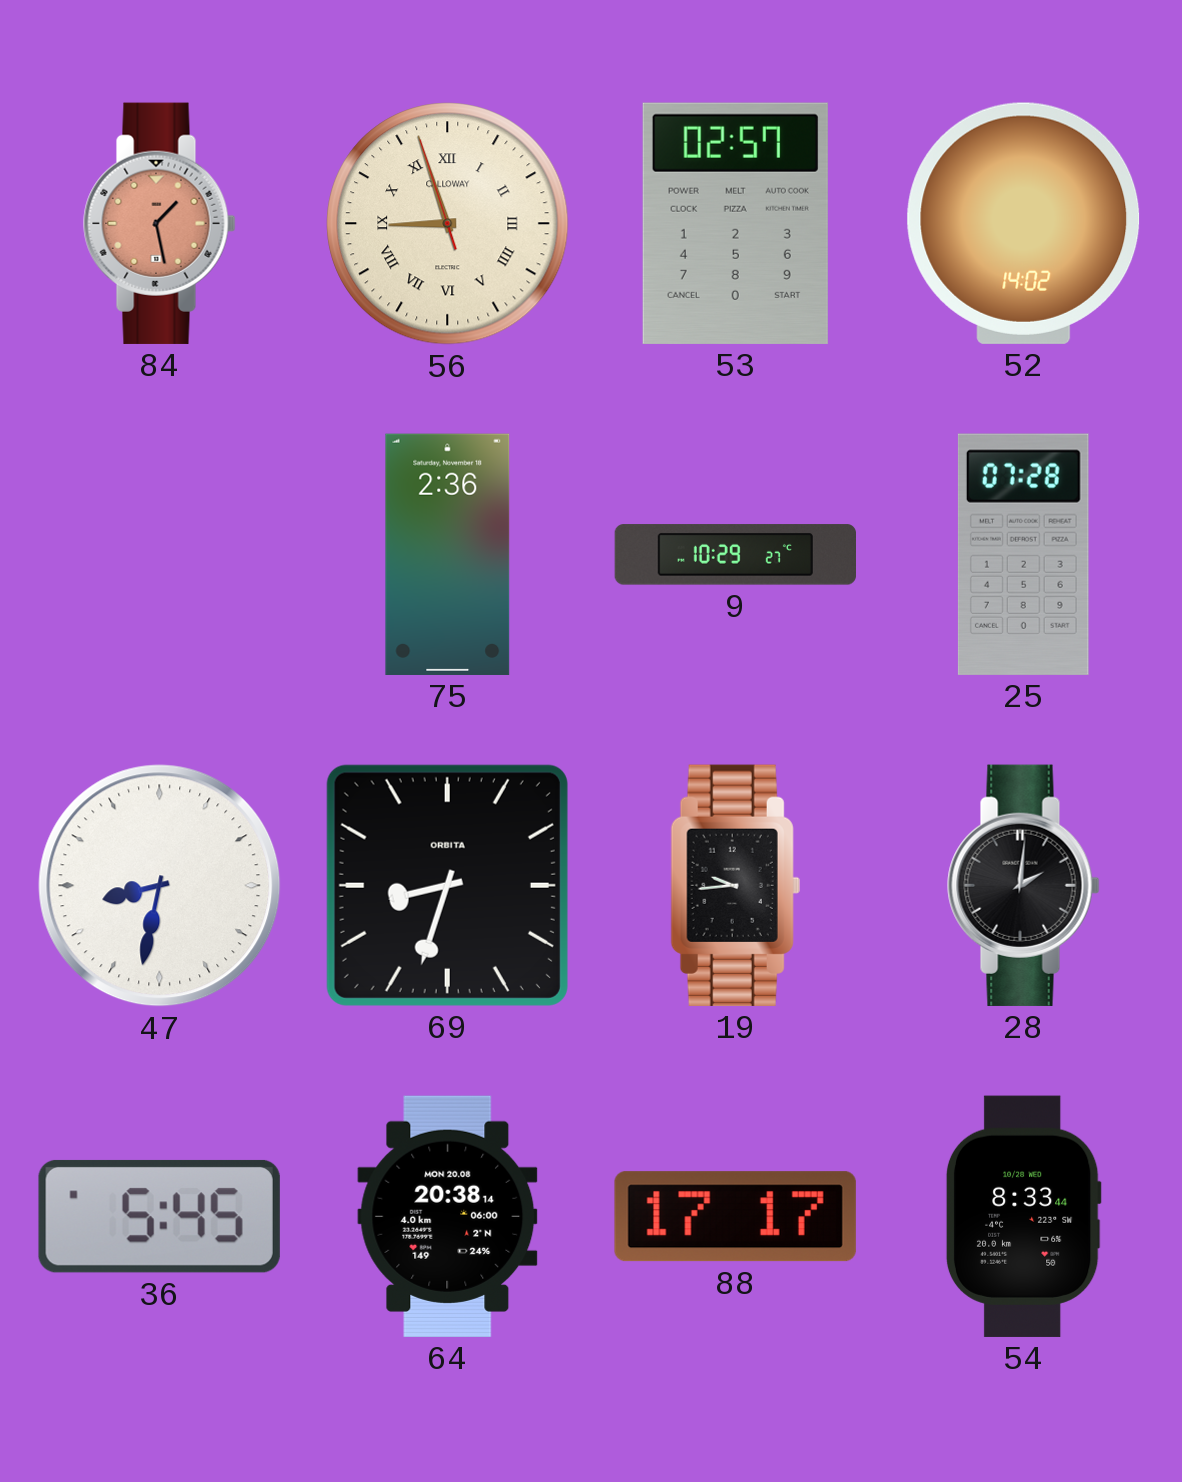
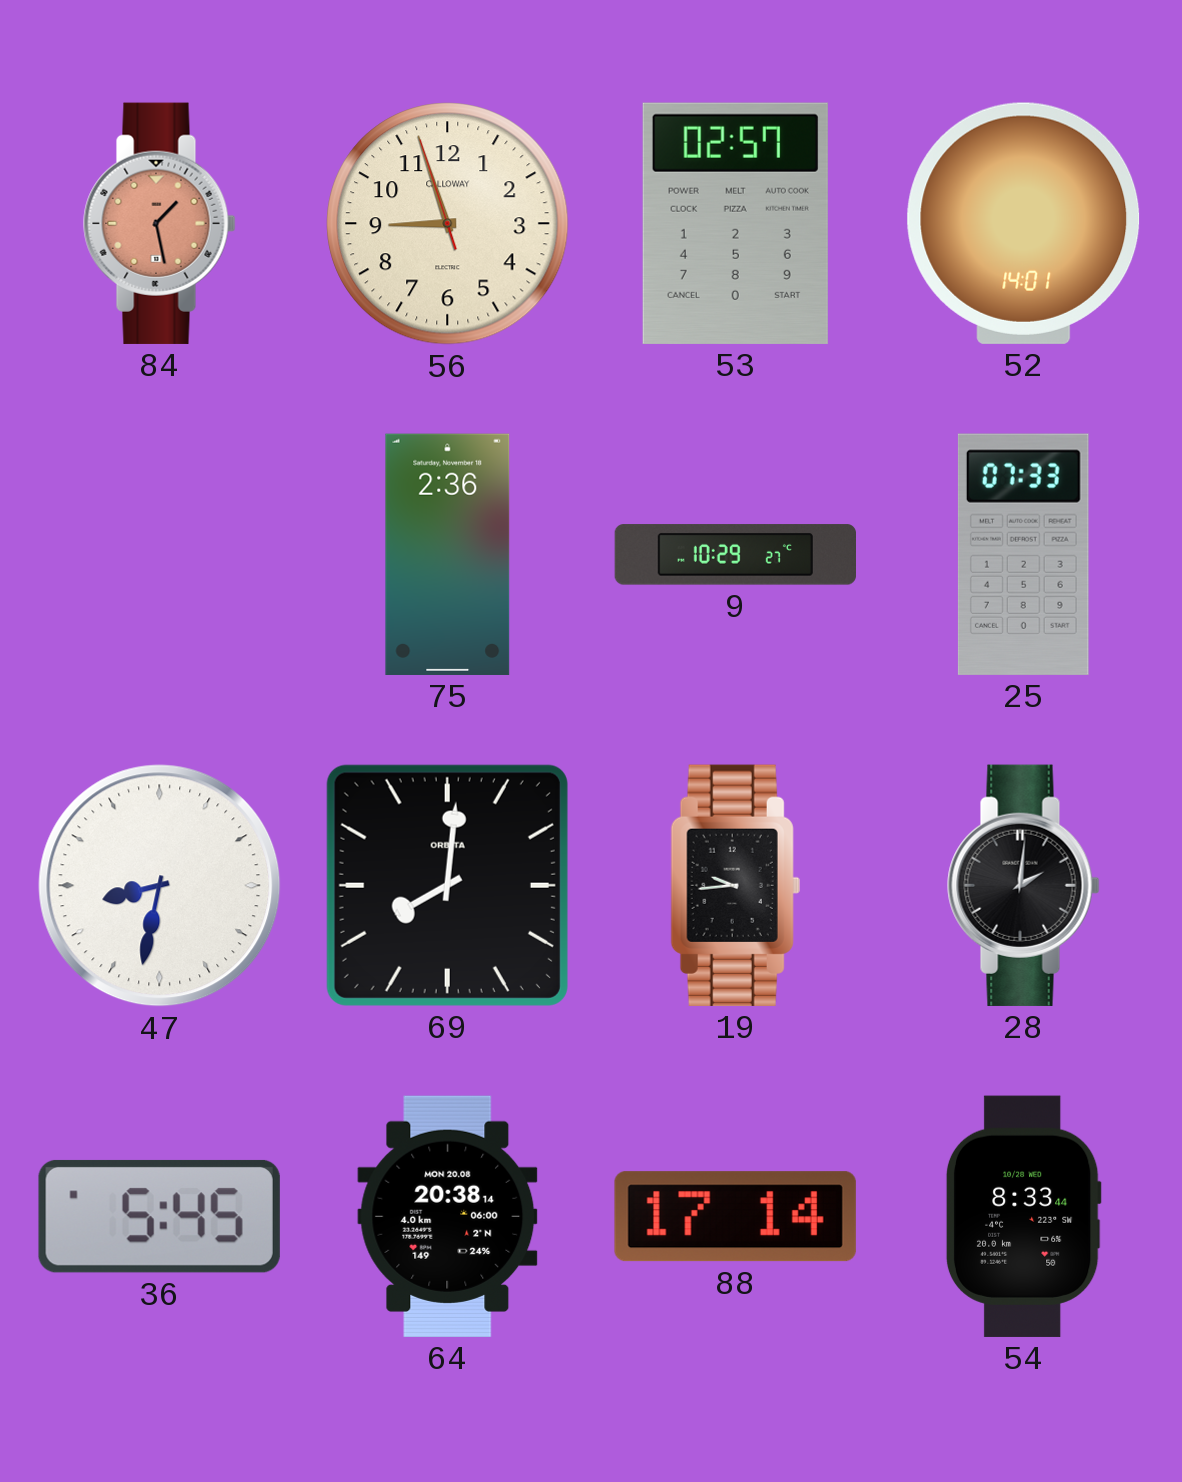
56 numerals: Roman -> Arabic
52: 14:02 -> 14:01
25: 07:28 -> 07:33
69: 8:33 -> 8:01
88: 17:17 -> 17:14
